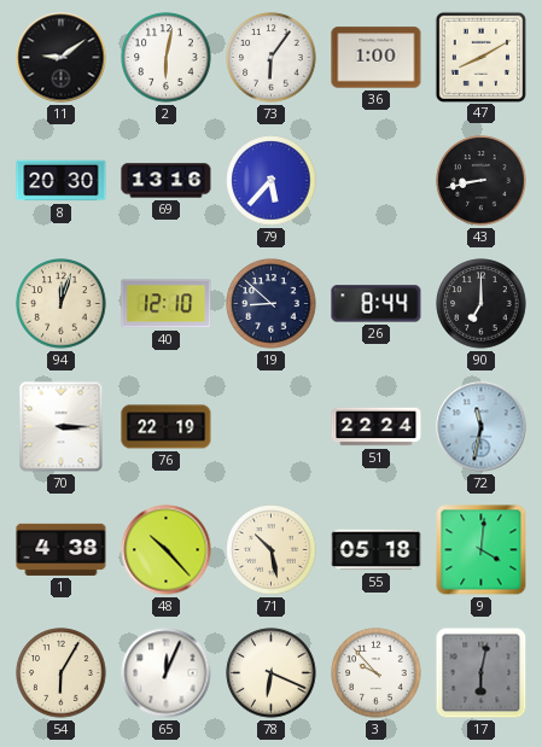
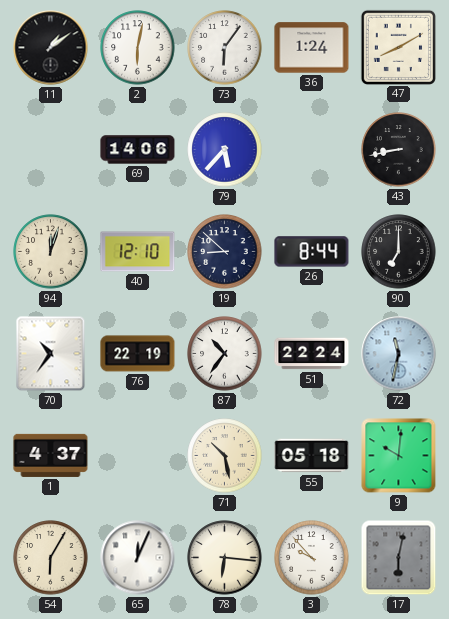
11: 9:09 -> 1:09
36: 1:00 -> 1:24
8: 20:30 -> none
69: 13:16 -> 14:06
70: 3:15 -> 10:36
87: none -> 10:36
1: 4:38 -> 4:37
48: 10:23 -> none
9: 4:01 -> 10:01
78: 6:19 -> 6:16
